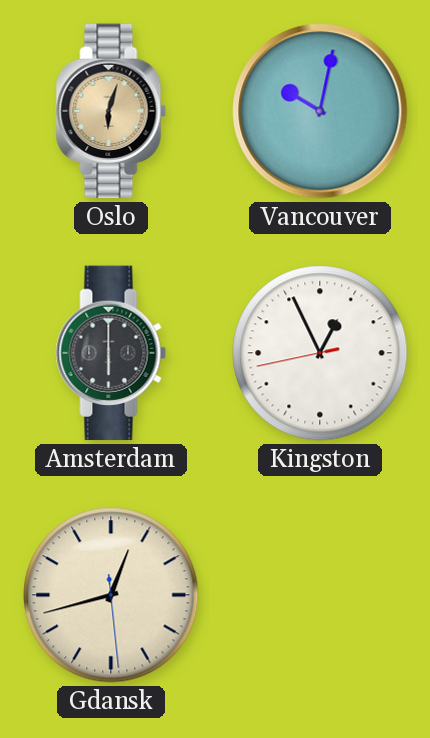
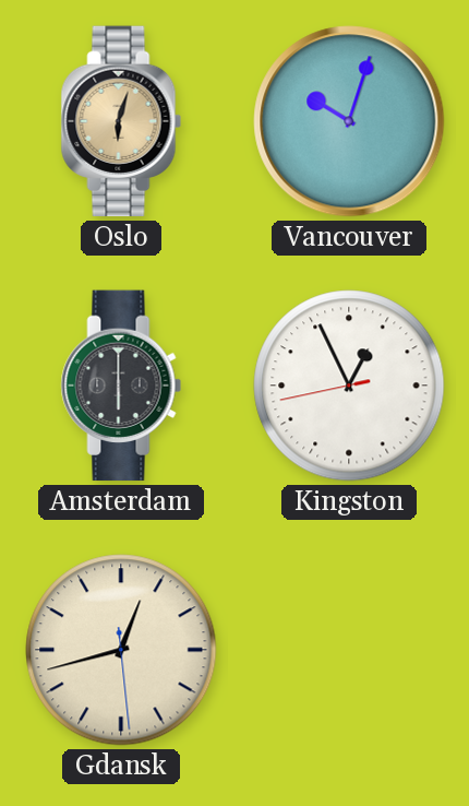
Vancouver: 10:02 -> 10:03
